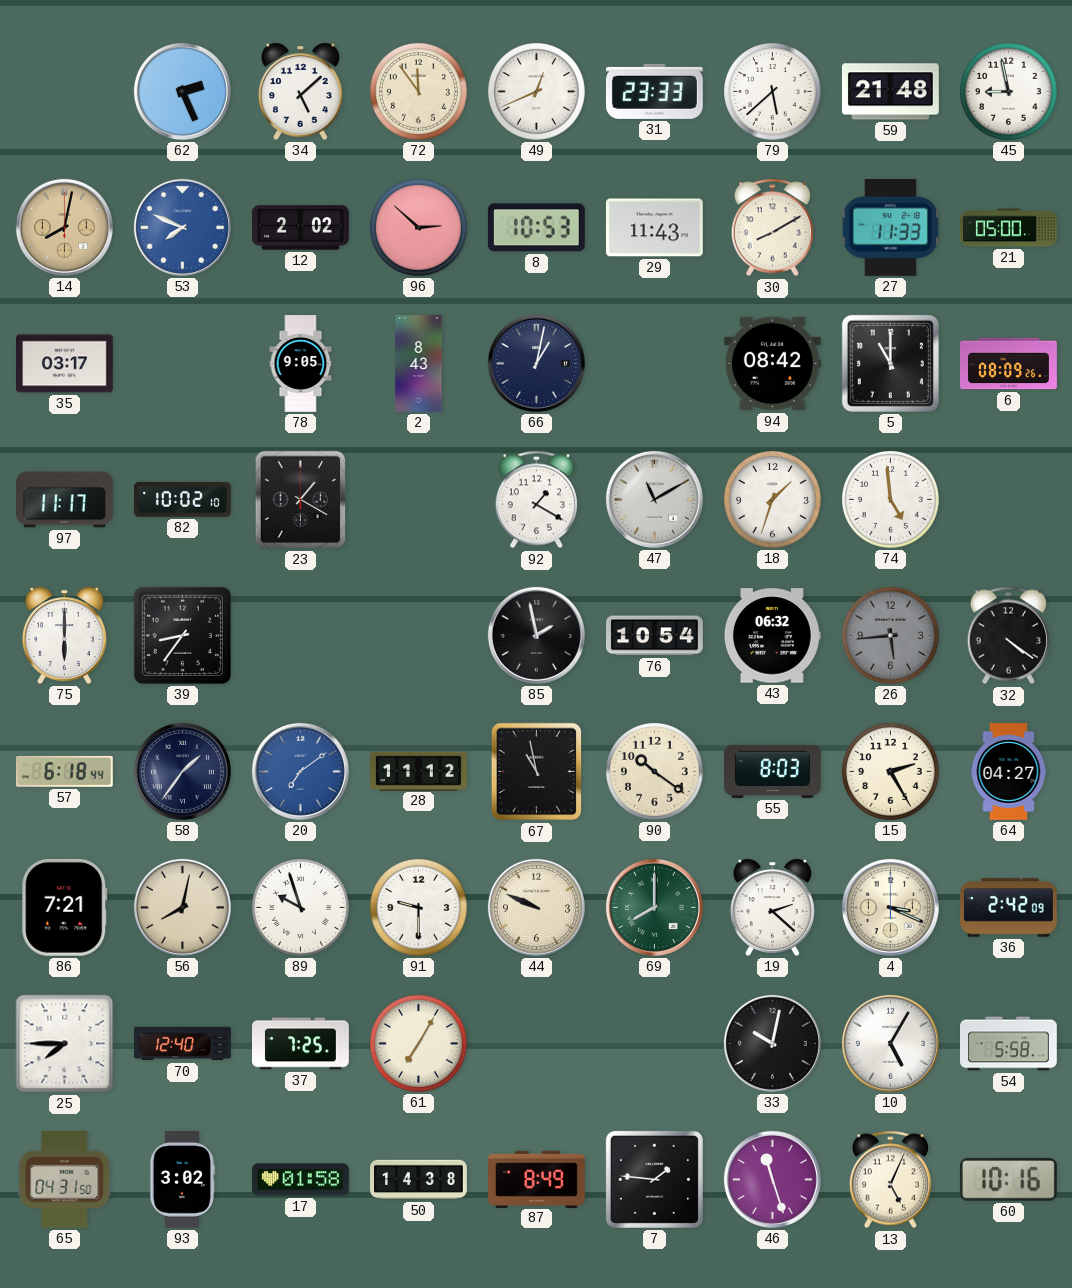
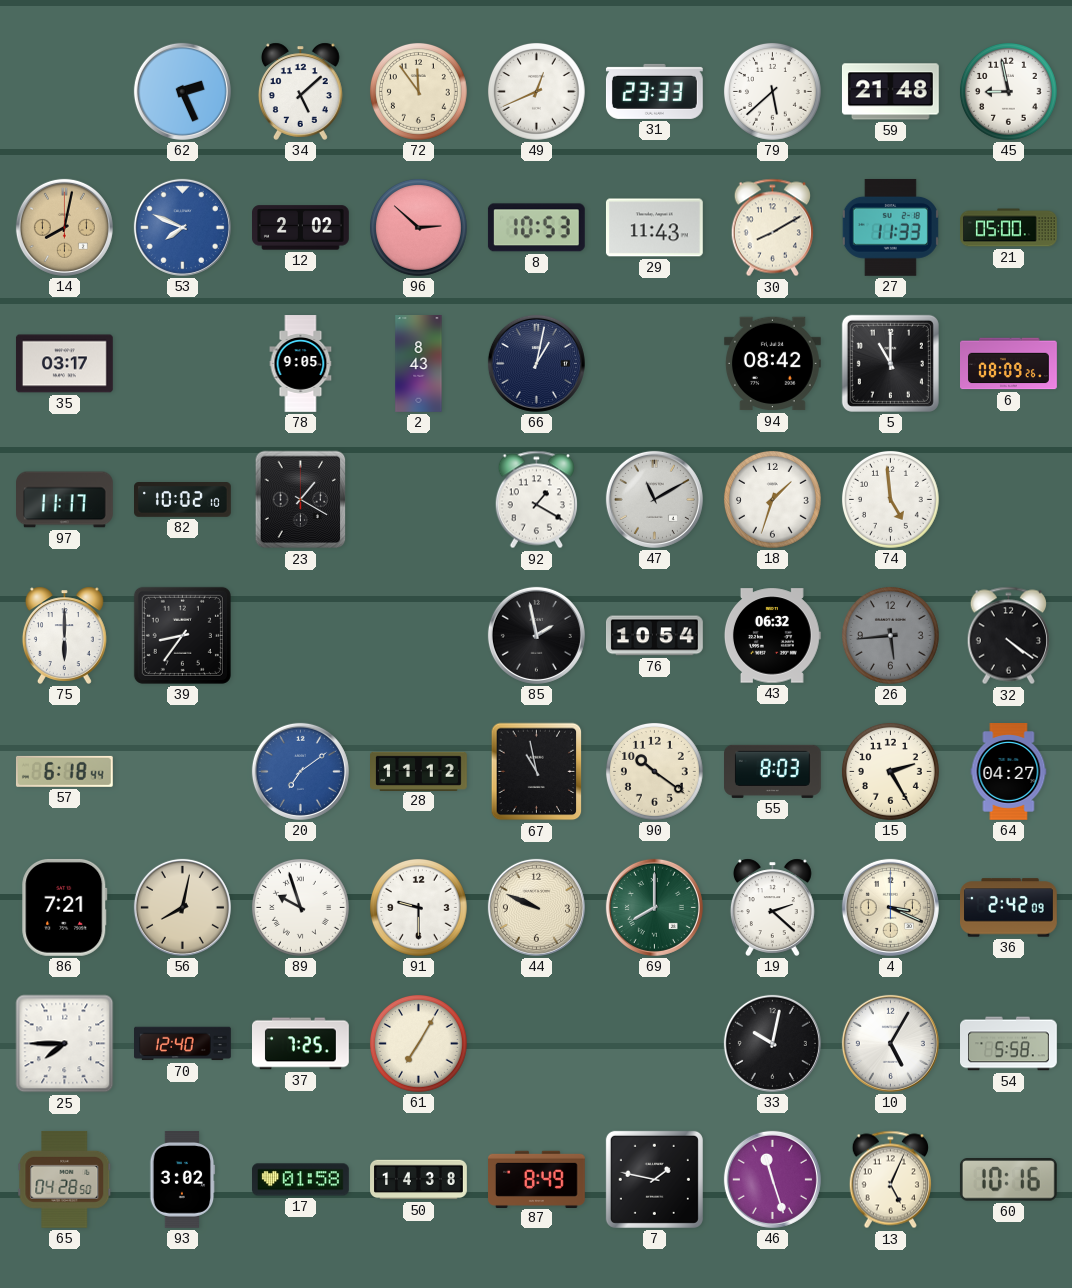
58: 1:36 -> none
65: 04:31 -> 04:28
7: 1:46 -> 1:47
